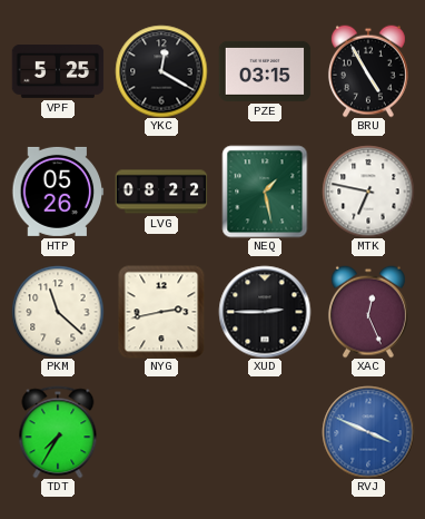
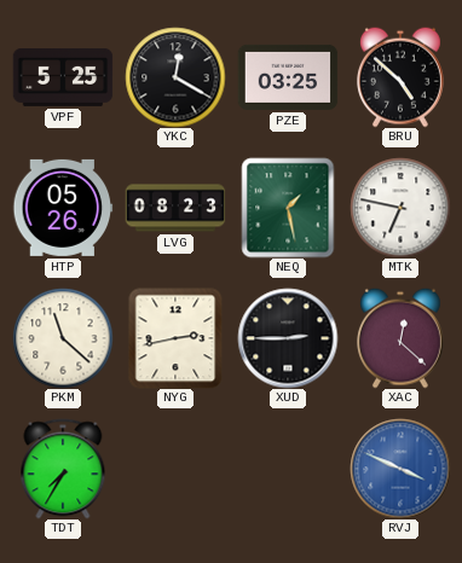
PZE: 03:15 -> 03:25
BRU: 4:55 -> 4:52
LVG: 08:22 -> 08:23
XAC: 12:26 -> 12:22
